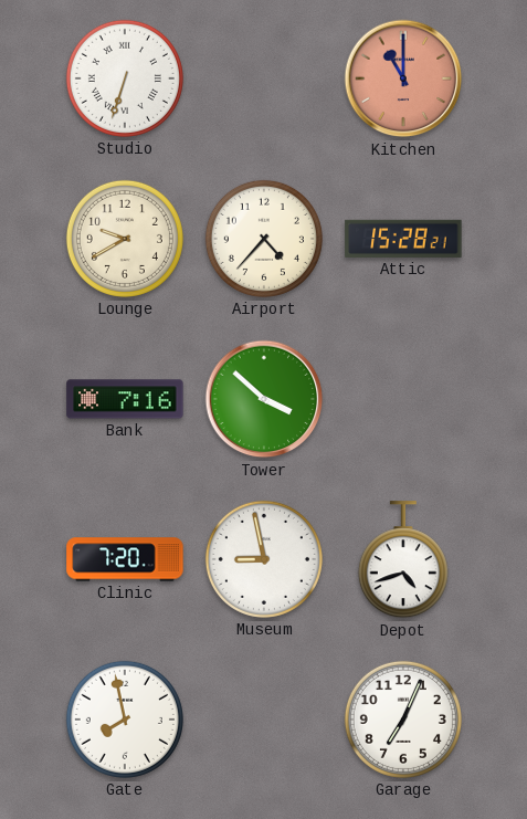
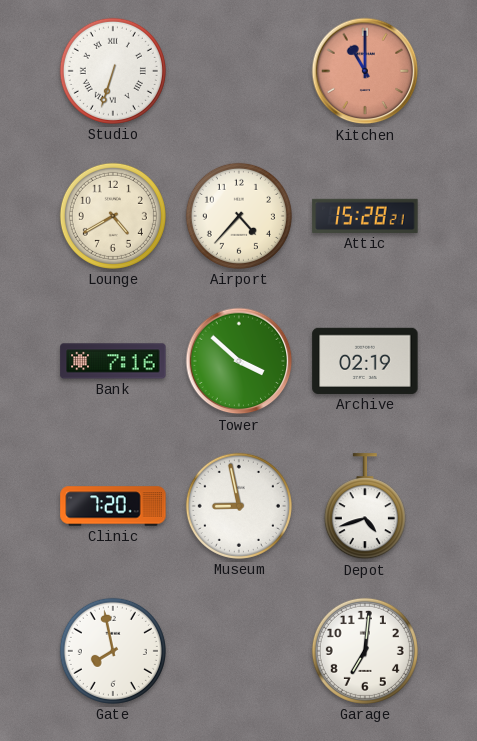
Lounge: 9:40 -> 4:40
Archive: none -> 02:19
Garage: 7:04 -> 7:01
